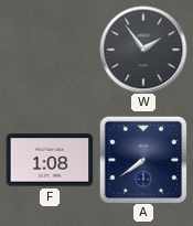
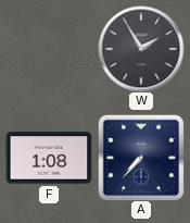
W: 1:54 -> 1:55
A: 7:39 -> 7:37
